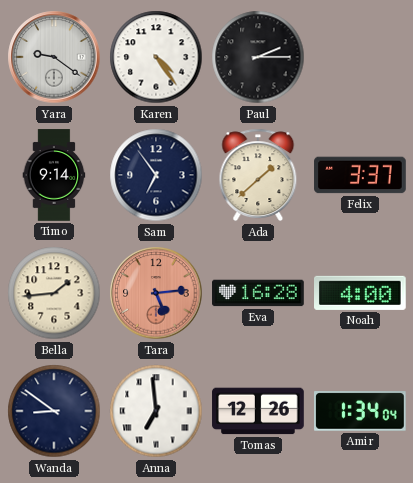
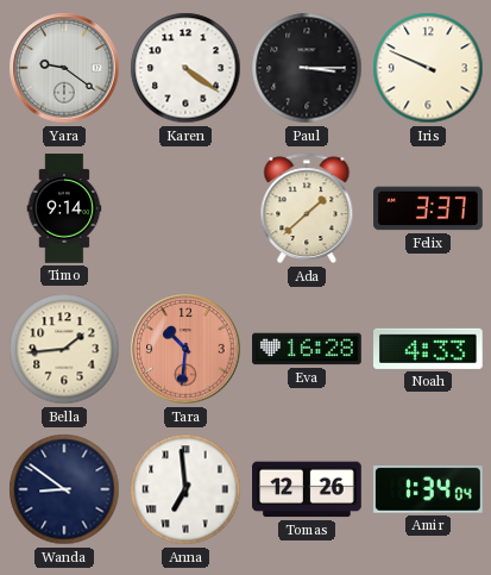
Karen: 4:24 -> 4:21
Paul: 2:15 -> 3:15
Iris: none -> 9:49
Sam: 6:54 -> none
Tara: 5:14 -> 10:31
Noah: 4:00 -> 4:33
